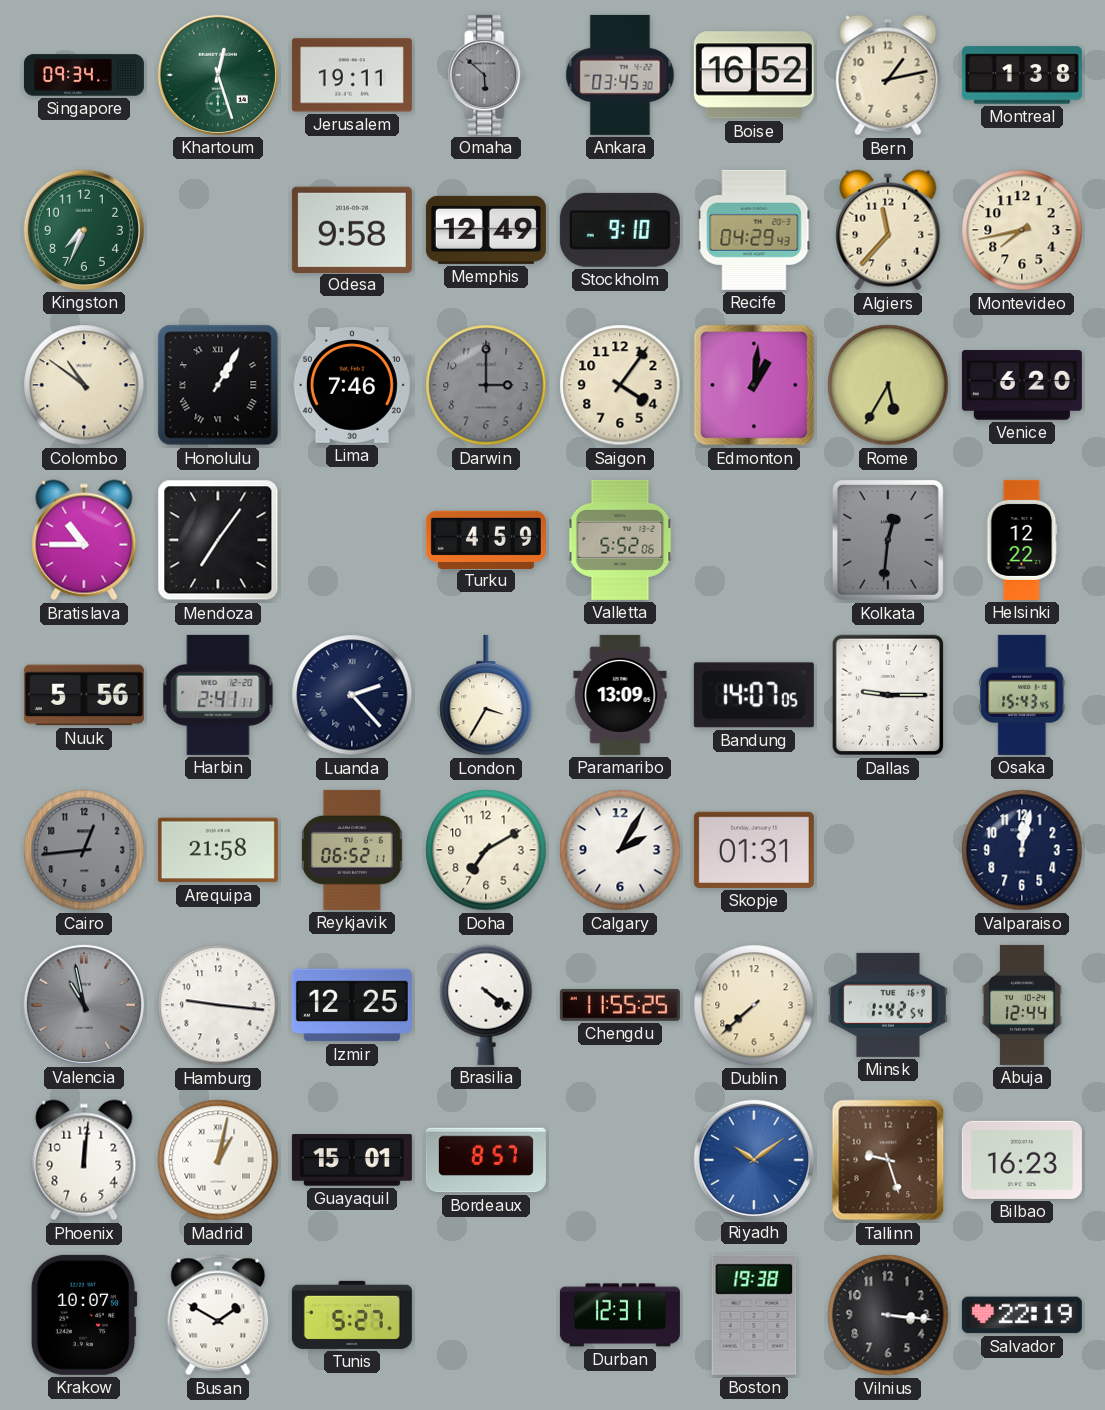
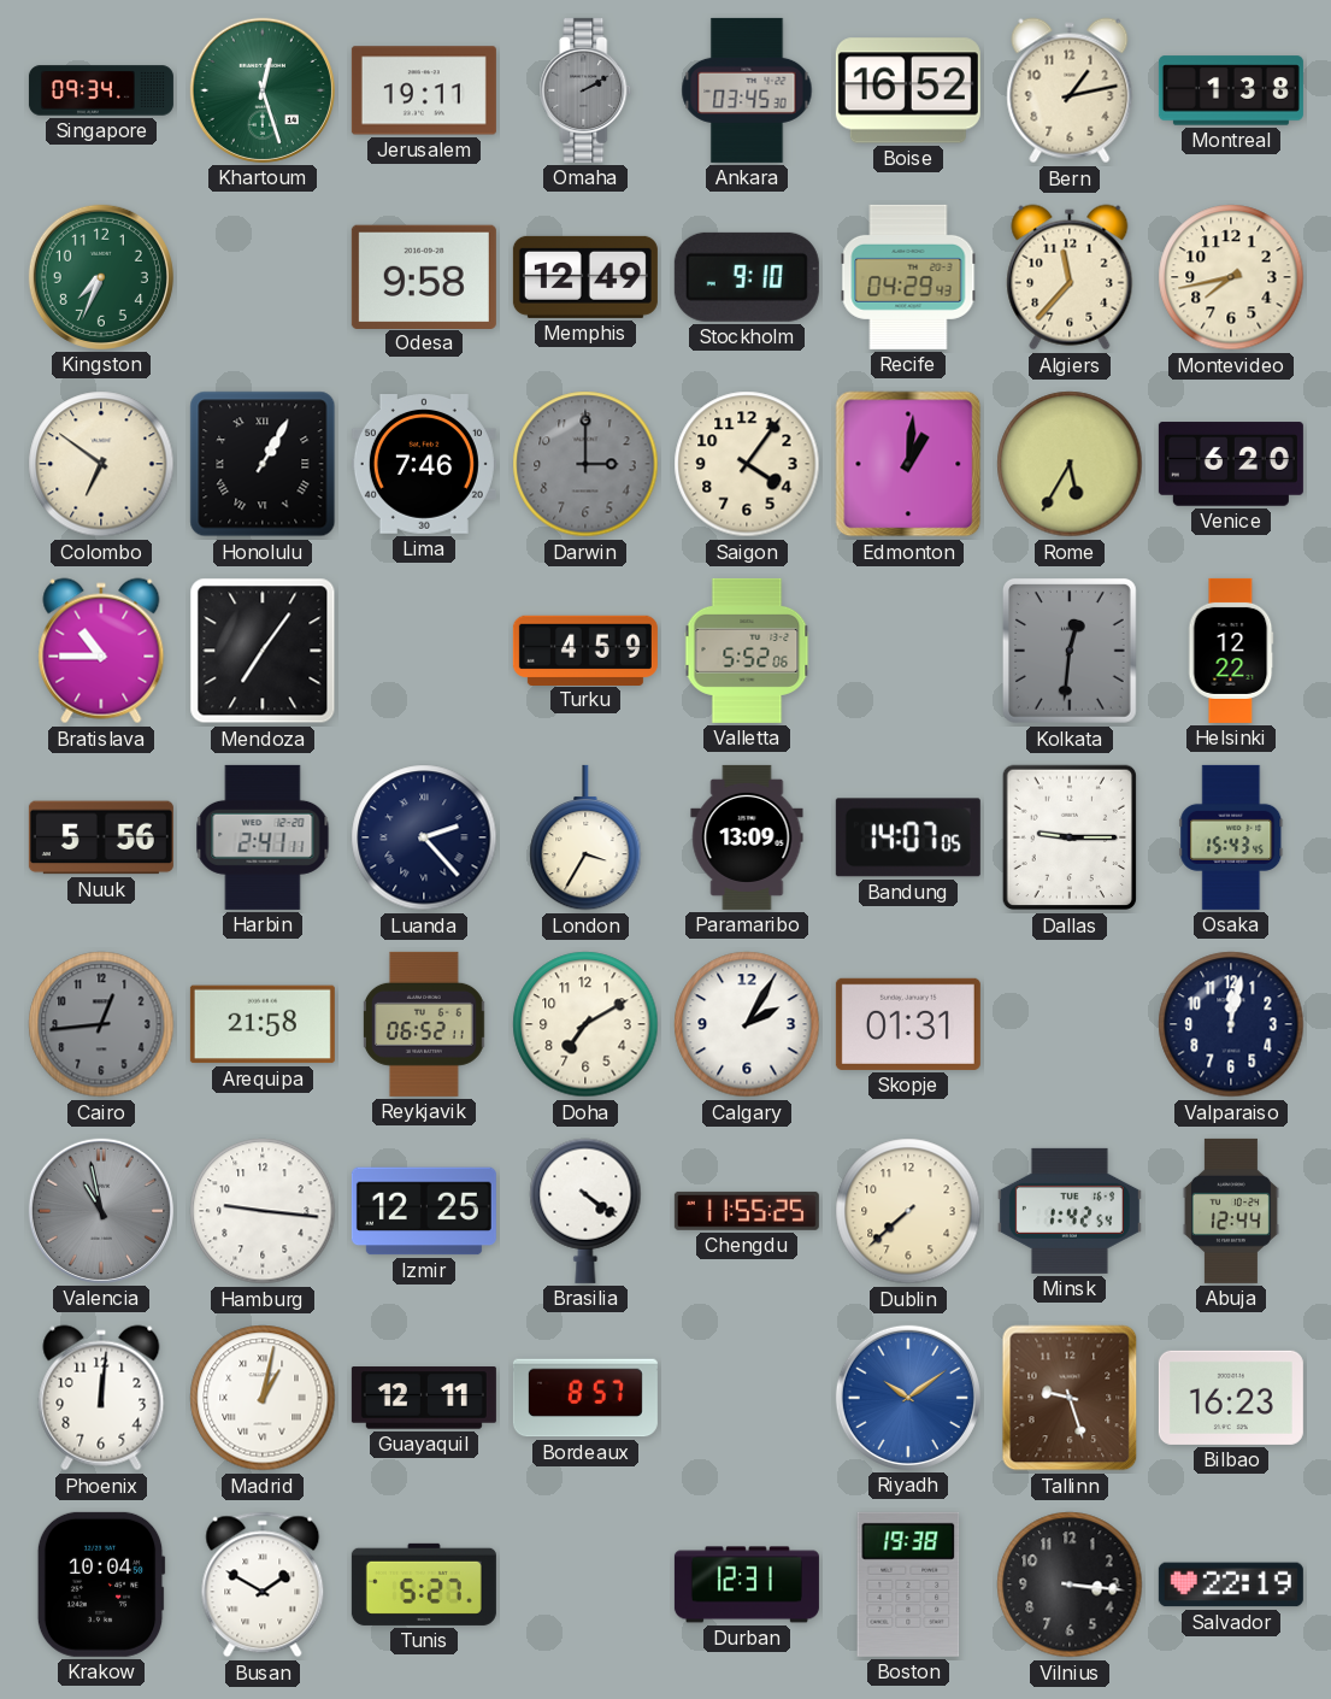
Omaha: 5:52 -> 2:10
Colombo: 10:51 -> 6:51
Guayaquil: 15:01 -> 12:11
Krakow: 10:07 -> 10:04
